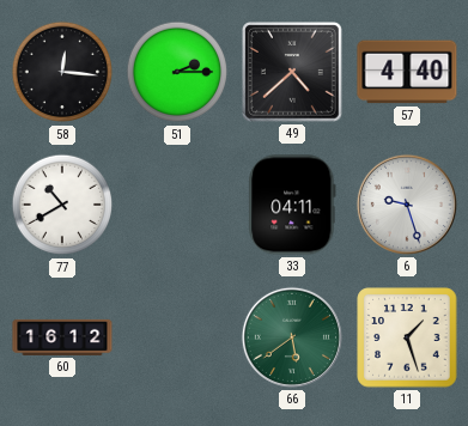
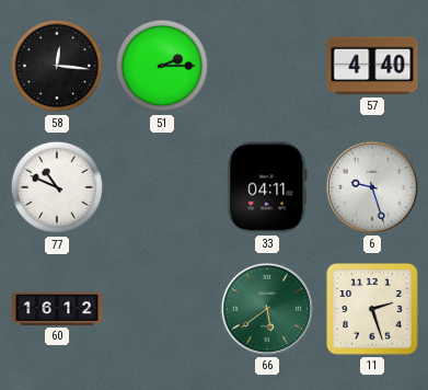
49: 4:38 -> none
77: 10:40 -> 10:49
11: 1:27 -> 2:27
